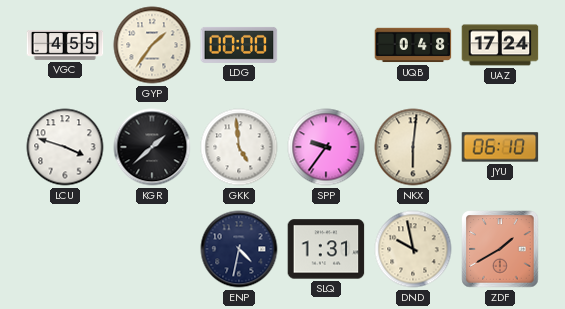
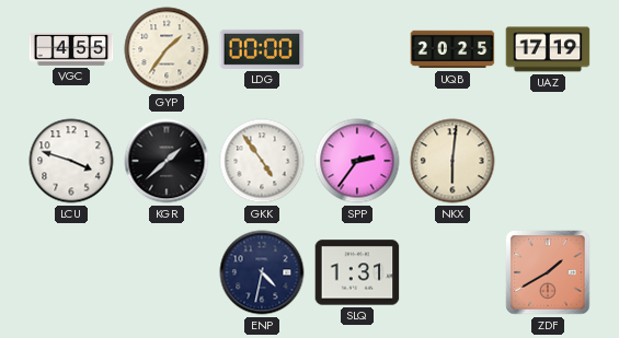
UQB: 0:48 -> 20:25
UAZ: 17:24 -> 17:19
GKK: 4:59 -> 4:54
SPP: 9:36 -> 2:36
JYU: 06:10 -> none
DND: 9:58 -> none
